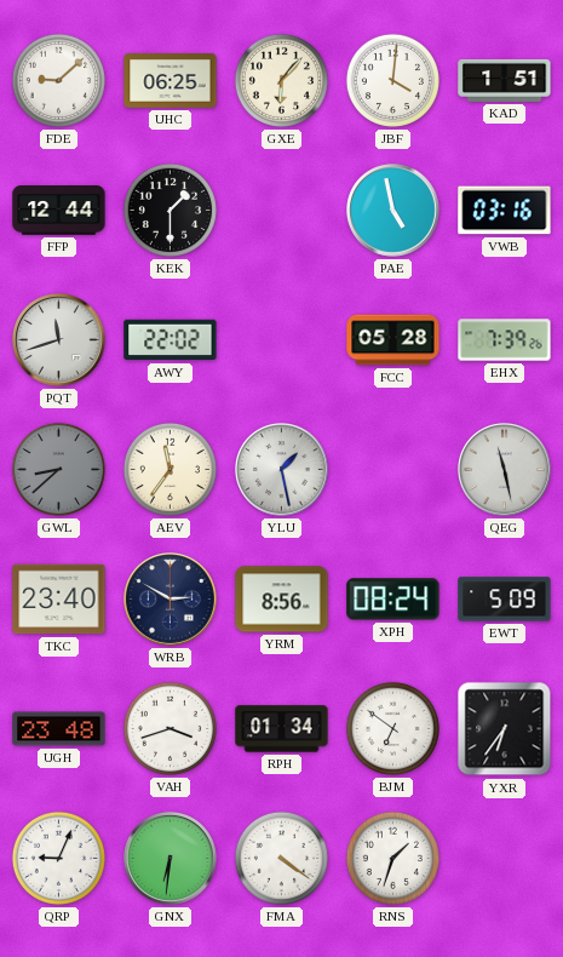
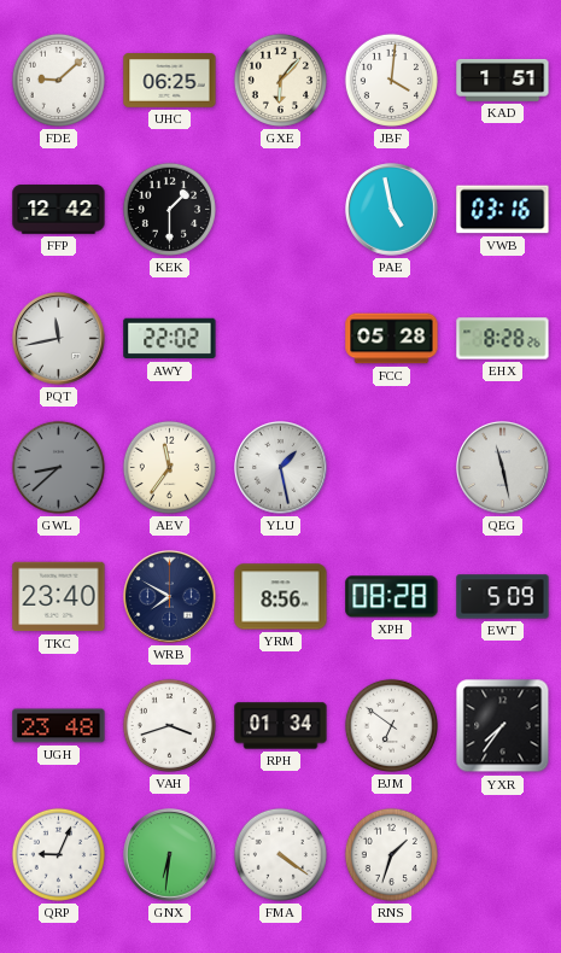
FFP: 12:44 -> 12:42
PQT: 11:42 -> 11:43
EHX: 7:39 -> 8:28
WRB: 2:50 -> 7:50
XPH: 08:24 -> 08:28
YXR: 6:36 -> 7:36
